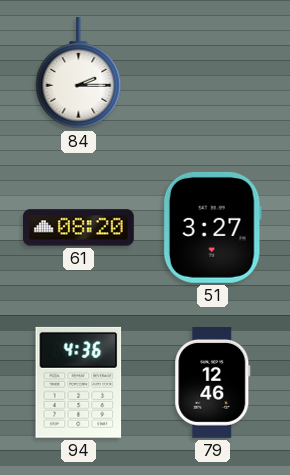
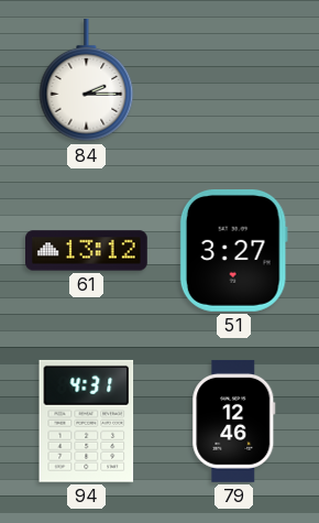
61: 08:20 -> 13:12
94: 4:36 -> 4:31
